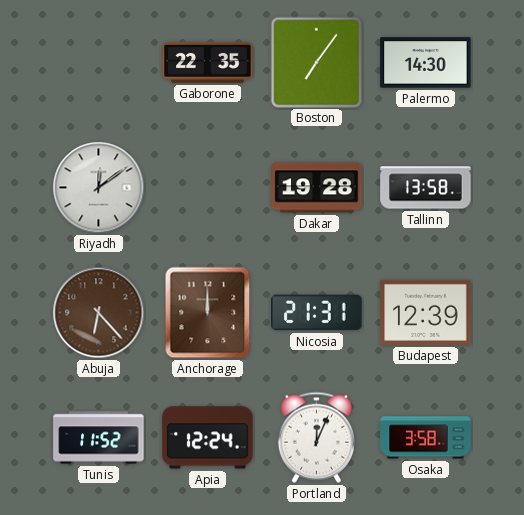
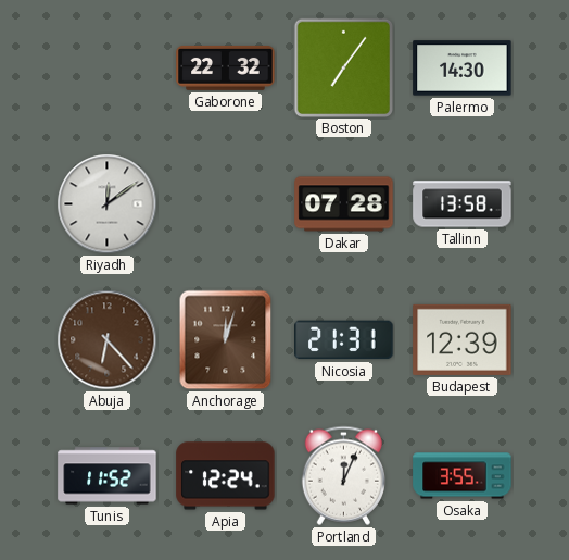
Gaborone: 22:35 -> 22:32
Dakar: 19:28 -> 07:28
Anchorage: 12:00 -> 12:03
Osaka: 3:58 -> 3:55
